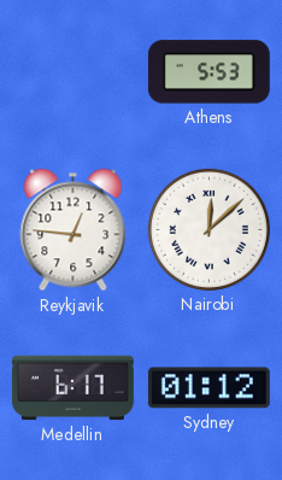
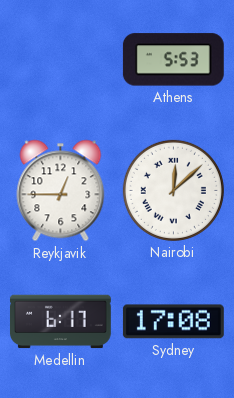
Reykjavik: 12:46 -> 12:45
Sydney: 01:12 -> 17:08
